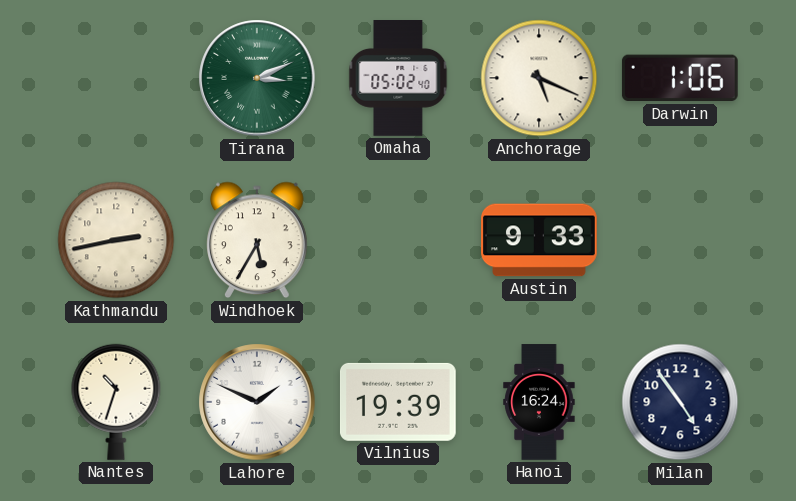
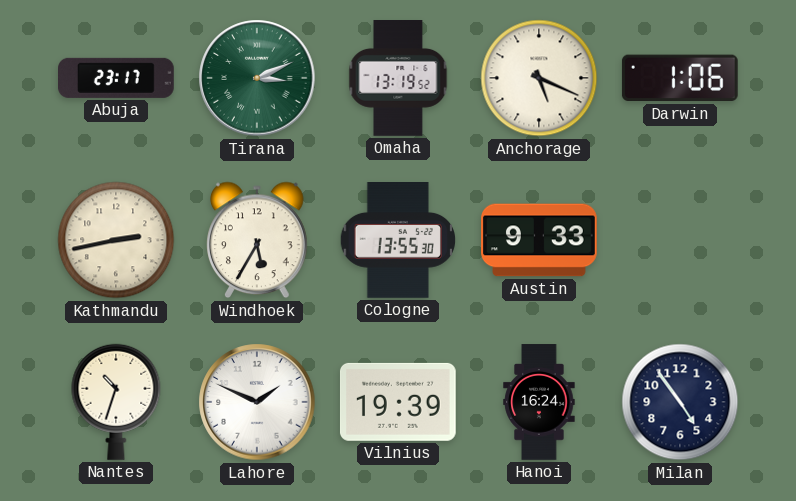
Abuja: none -> 23:17
Omaha: 05:02 -> 13:19
Cologne: none -> 13:55
